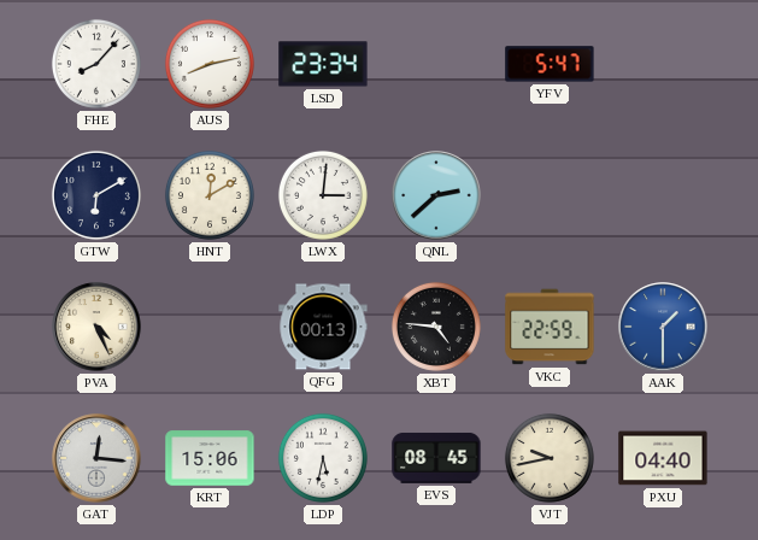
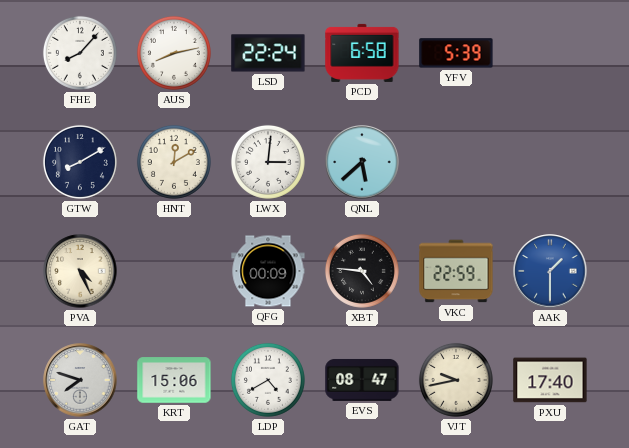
LSD: 23:34 -> 22:24
PCD: none -> 6:58
YFV: 5:47 -> 5:39
GTW: 6:10 -> 8:10
QNL: 2:38 -> 5:38
QFG: 00:13 -> 00:09
GAT: 12:16 -> 7:48
LDP: 5:32 -> 4:40
EVS: 08:45 -> 08:47
PXU: 04:40 -> 17:40
